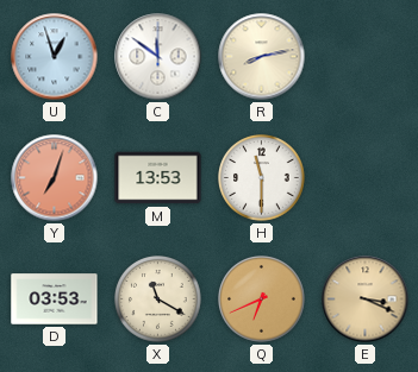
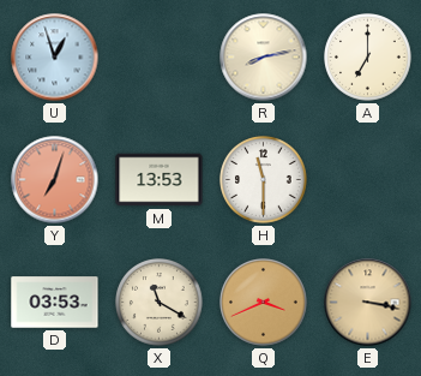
C: 11:51 -> none
A: none -> 7:00
Q: 6:41 -> 3:41
E: 3:19 -> 3:17
